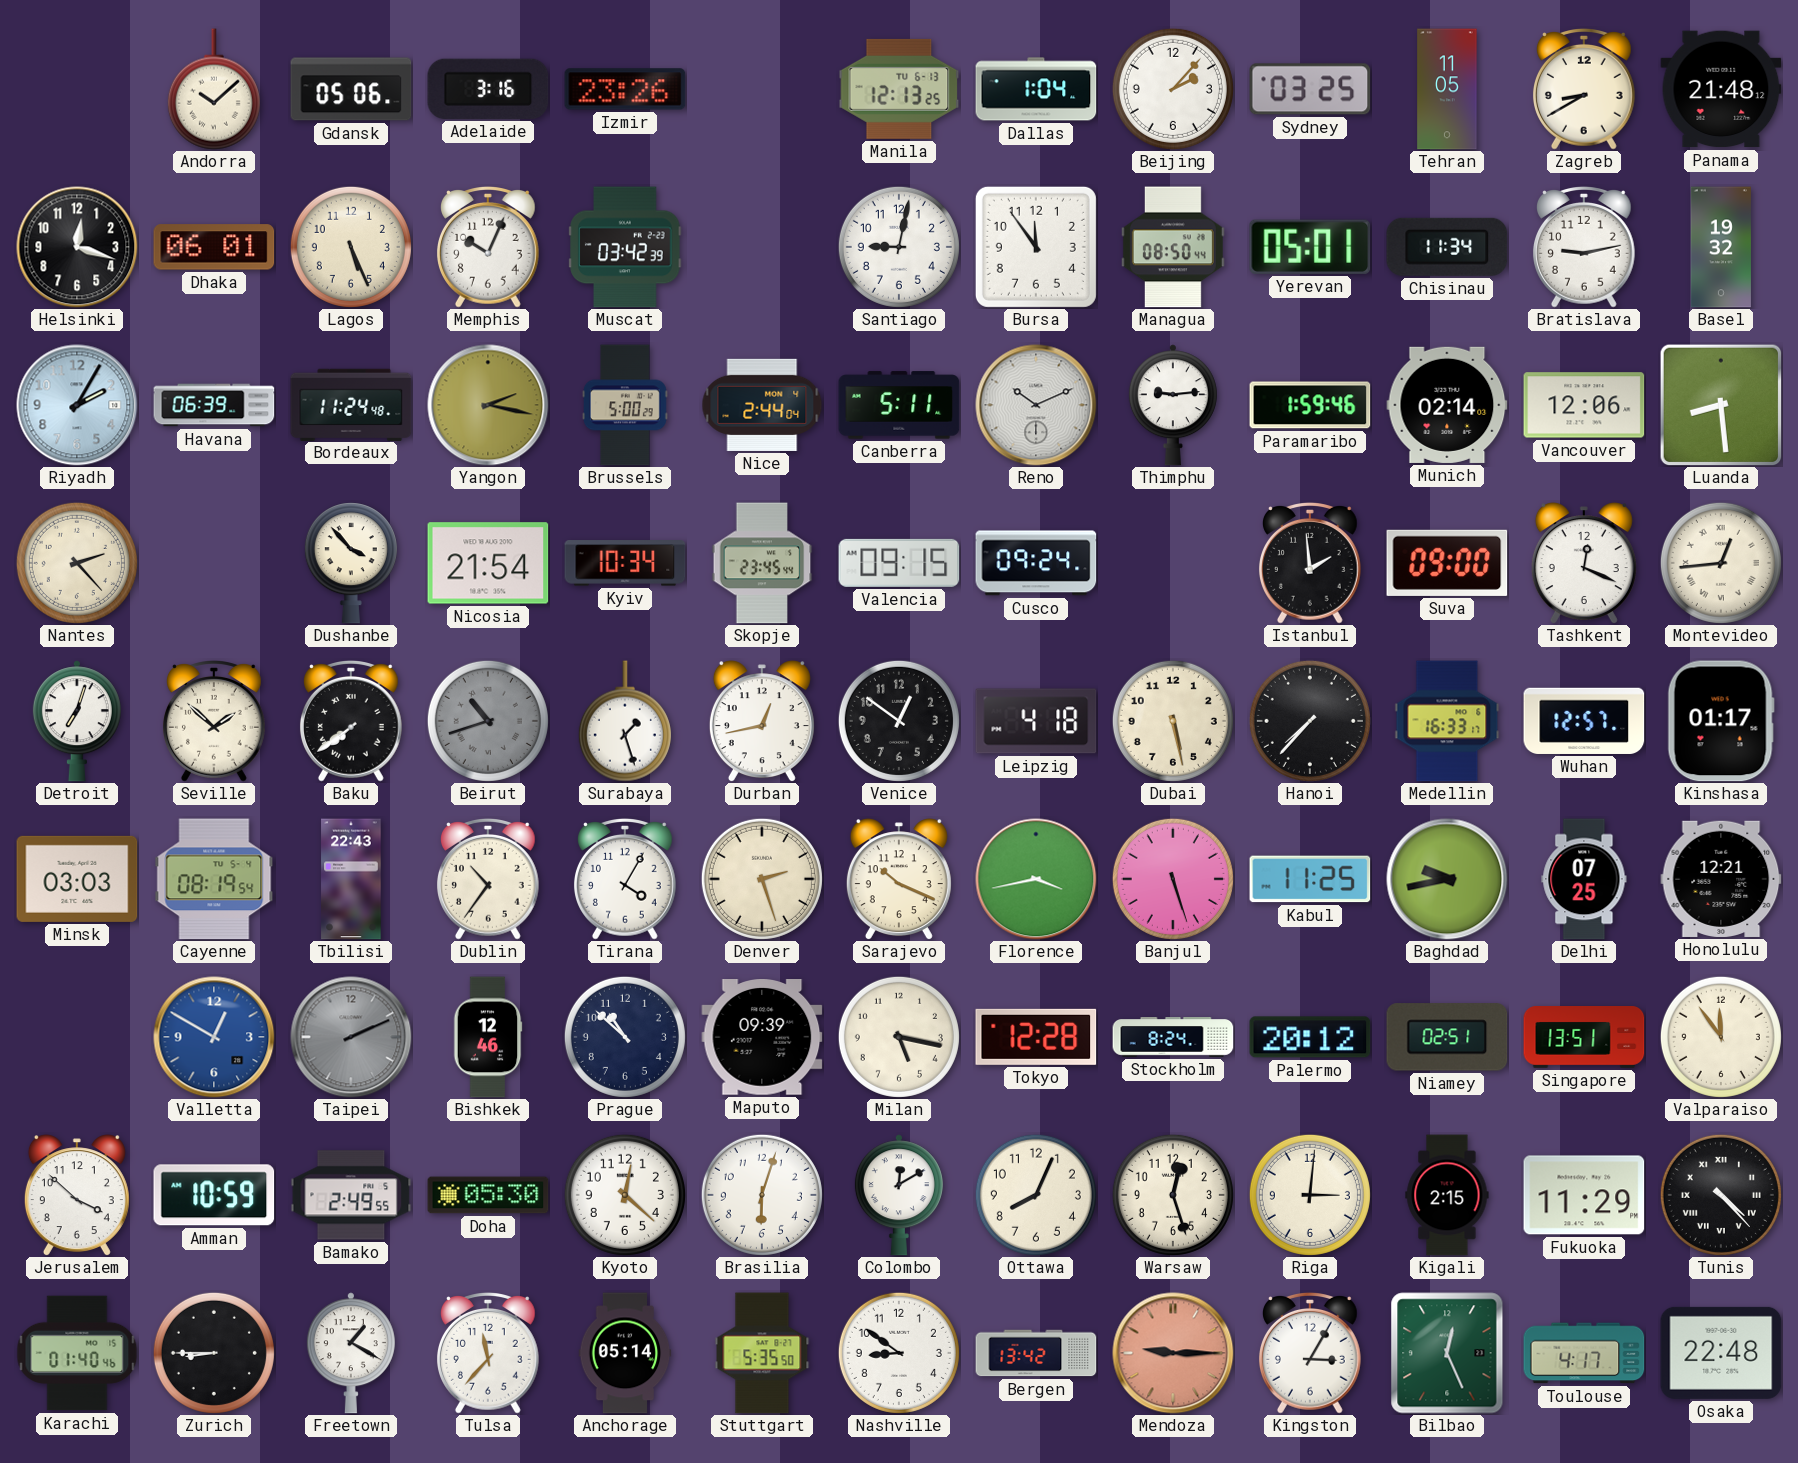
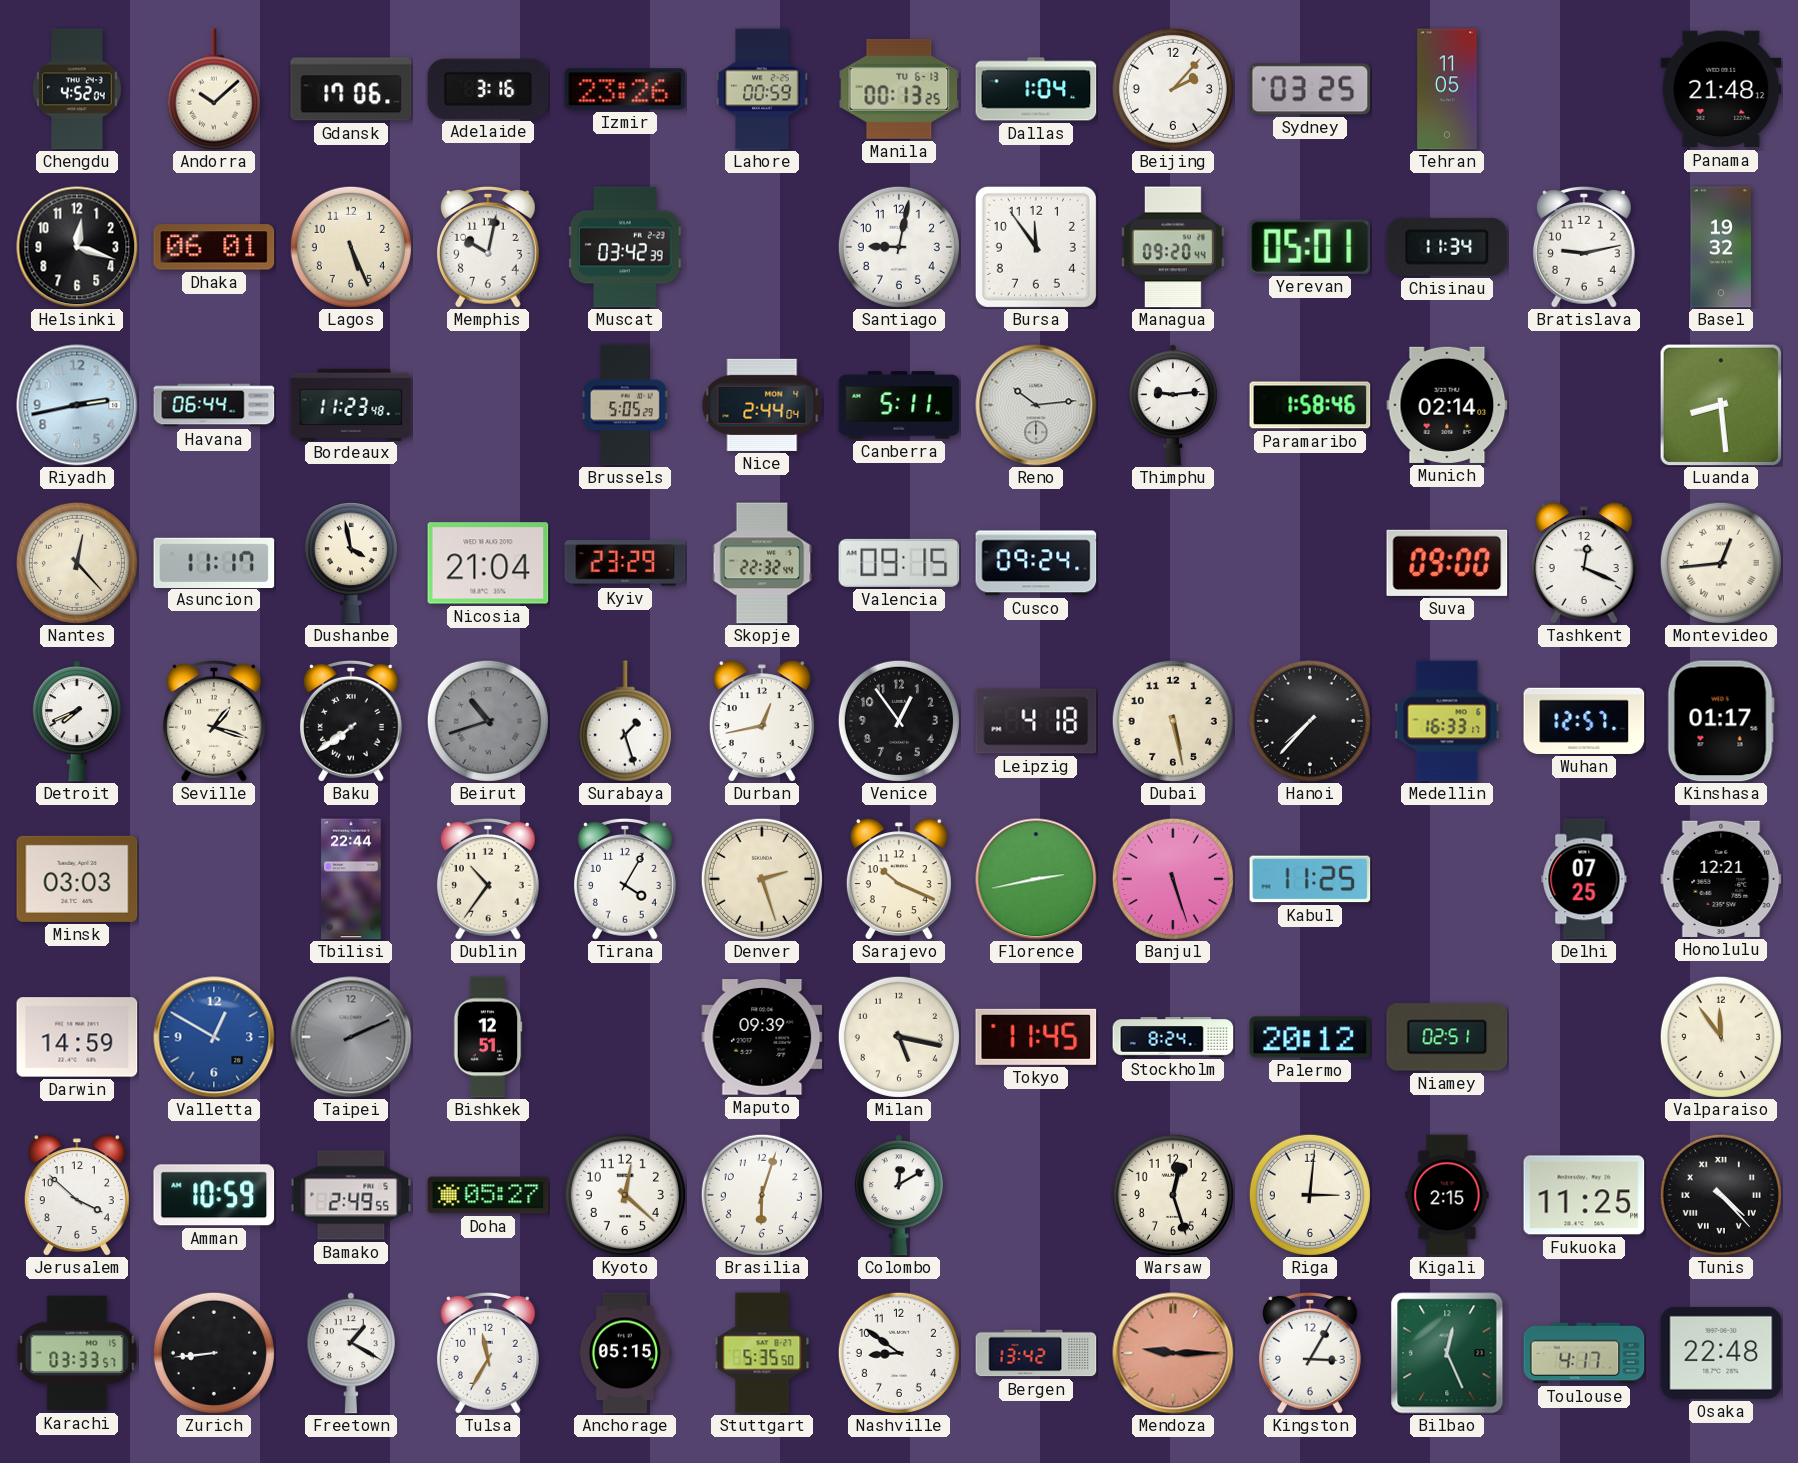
Chengdu: none -> 4:52
Gdansk: 05:06 -> 17:06
Lahore: none -> 00:59
Manila: 12:13 -> 00:13
Zagreb: 8:40 -> none
Memphis: 10:04 -> 10:02
Managua: 08:50 -> 09:20
Riyadh: 2:05 -> 2:43
Havana: 06:39 -> 06:44
Bordeaux: 11:24 -> 11:23
Yangon: 2:17 -> none
Brussels: 5:00 -> 5:05
Reno: 10:11 -> 10:14
Paramaribo: 1:59 -> 1:58
Vancouver: 12:06 -> none
Nantes: 2:23 -> 12:23
Asuncion: none -> 11:17
Dushanbe: 3:53 -> 3:58
Nicosia: 21:54 -> 21:04
Kyiv: 10:34 -> 23:29
Skopje: 23:45 -> 22:32
Istanbul: 1:59 -> none
Detroit: 7:03 -> 7:41
Seville: 1:52 -> 1:18
Venice: 12:51 -> 12:54
Cayenne: 08:19 -> none
Tbilisi: 22:43 -> 22:44
Florence: 3:43 -> 2:43
Baghdad: 9:43 -> none
Darwin: none -> 14:59
Bishkek: 12:46 -> 12:51
Prague: 10:52 -> none
Tokyo: 12:28 -> 11:45
Singapore: 13:51 -> none
Doha: 05:30 -> 05:27
Ottawa: 8:04 -> none
Fukuoka: 11:29 -> 11:25
Karachi: 01:40 -> 03:33
Zurich: 8:45 -> 8:44
Tulsa: 11:37 -> 11:35
Anchorage: 05:14 -> 05:15
